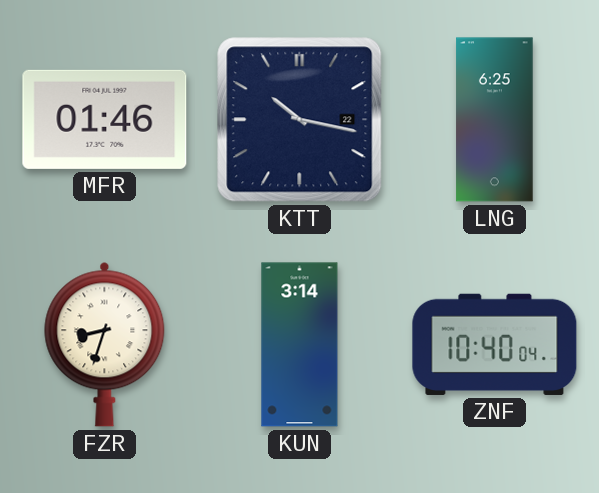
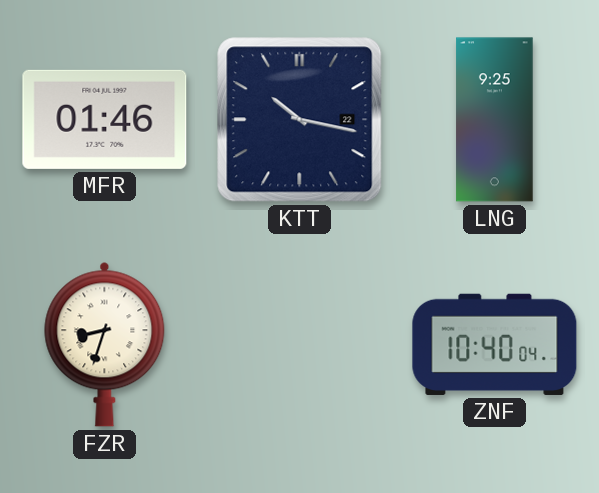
LNG: 6:25 -> 9:25
KUN: 3:14 -> none
